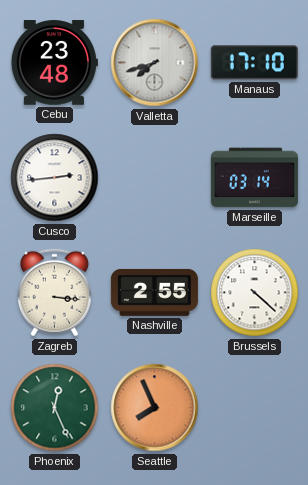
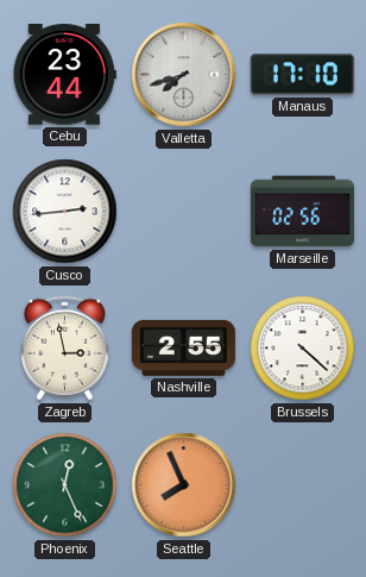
Cebu: 23:48 -> 23:44
Marseille: 03:14 -> 02:56
Zagreb: 3:16 -> 2:58
